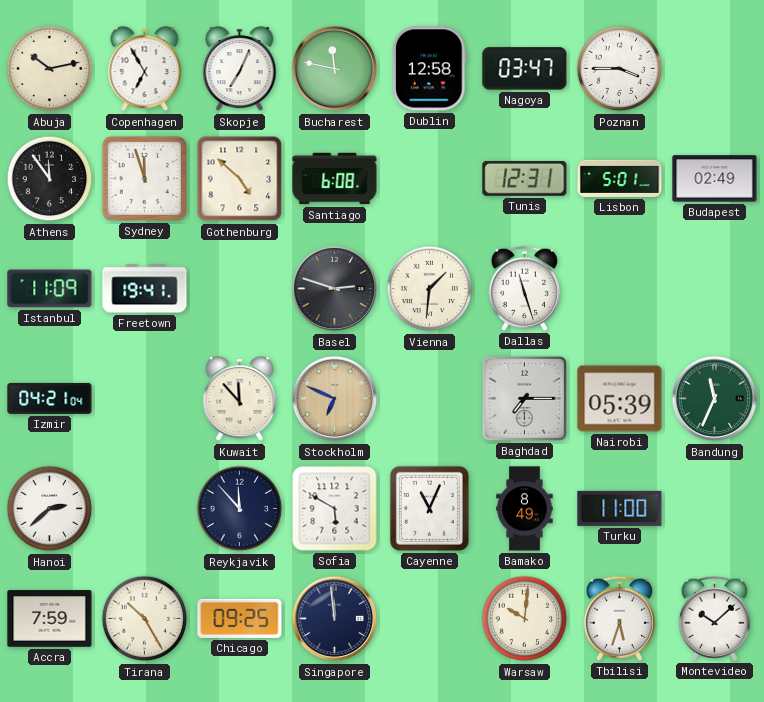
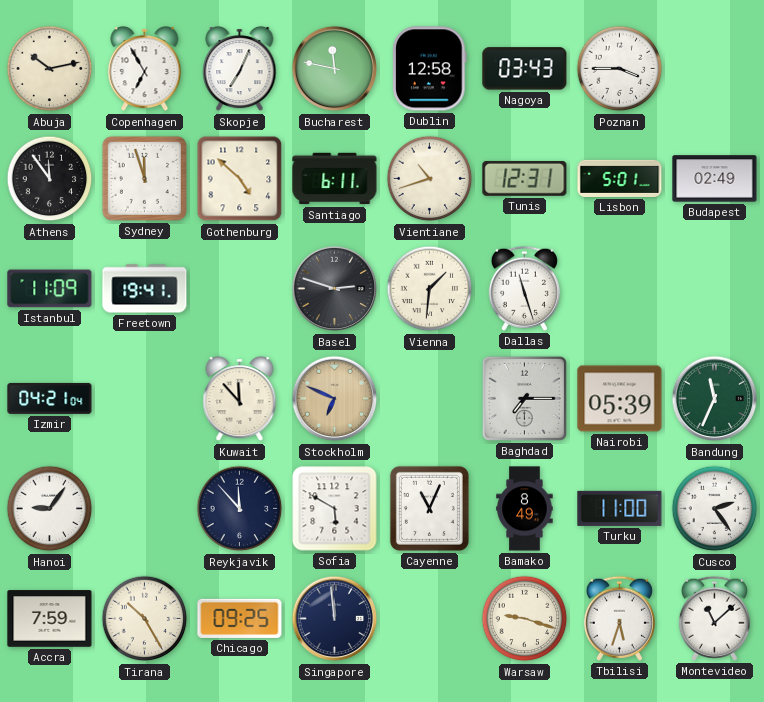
Nagoya: 03:47 -> 03:43
Santiago: 6:08 -> 6:11
Vientiane: none -> 10:42
Hanoi: 2:38 -> 9:06
Cusco: none -> 2:24
Warsaw: 10:01 -> 9:18
Montevideo: 10:08 -> 11:08
